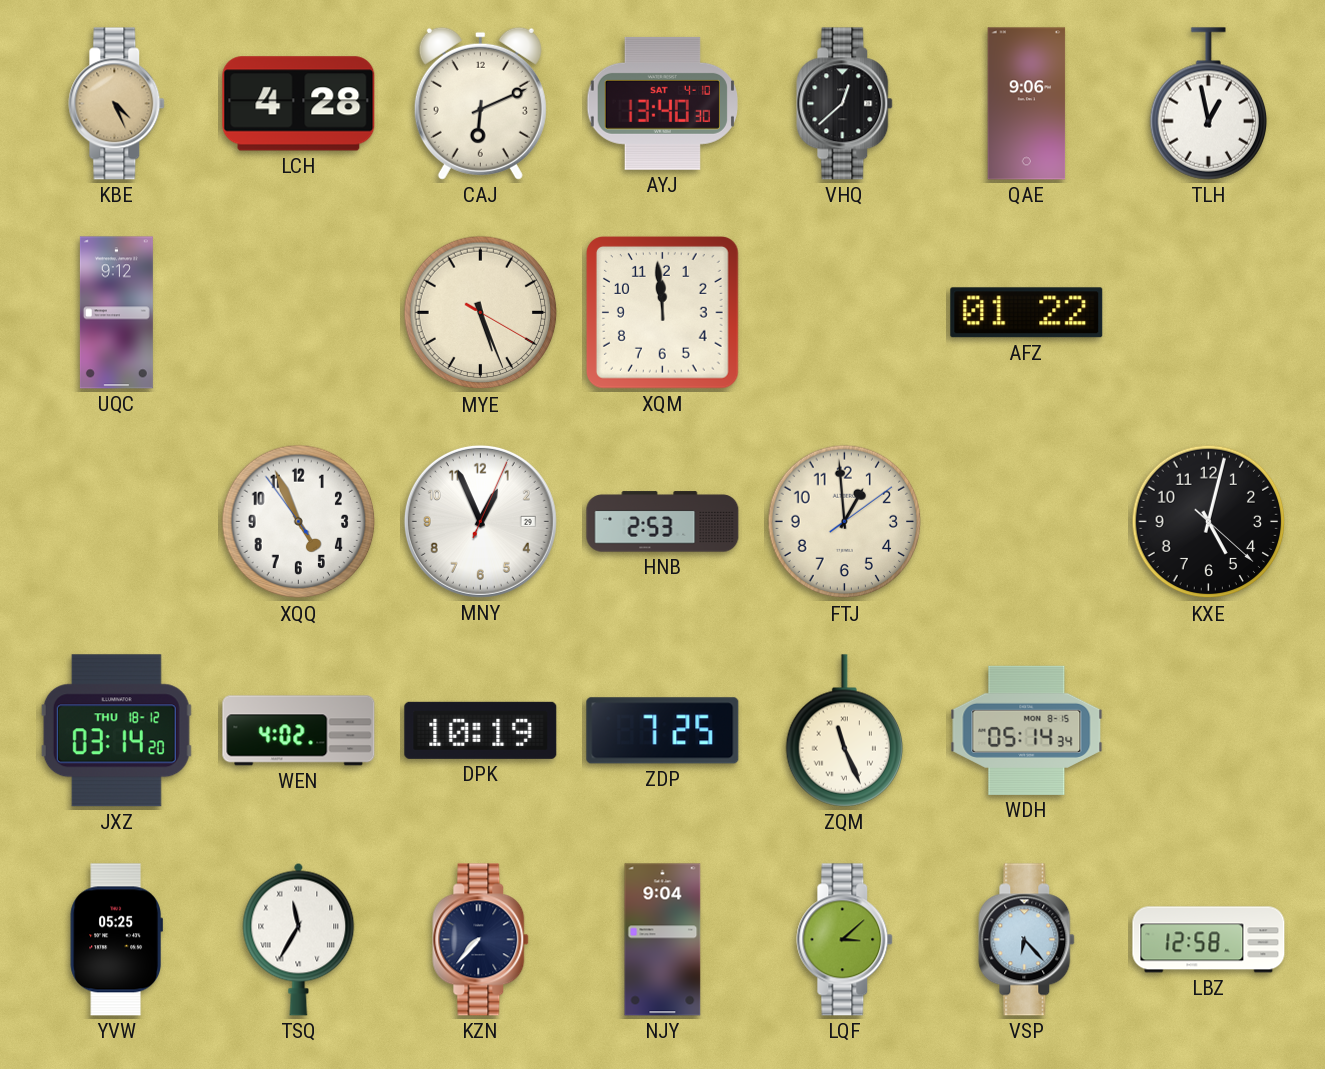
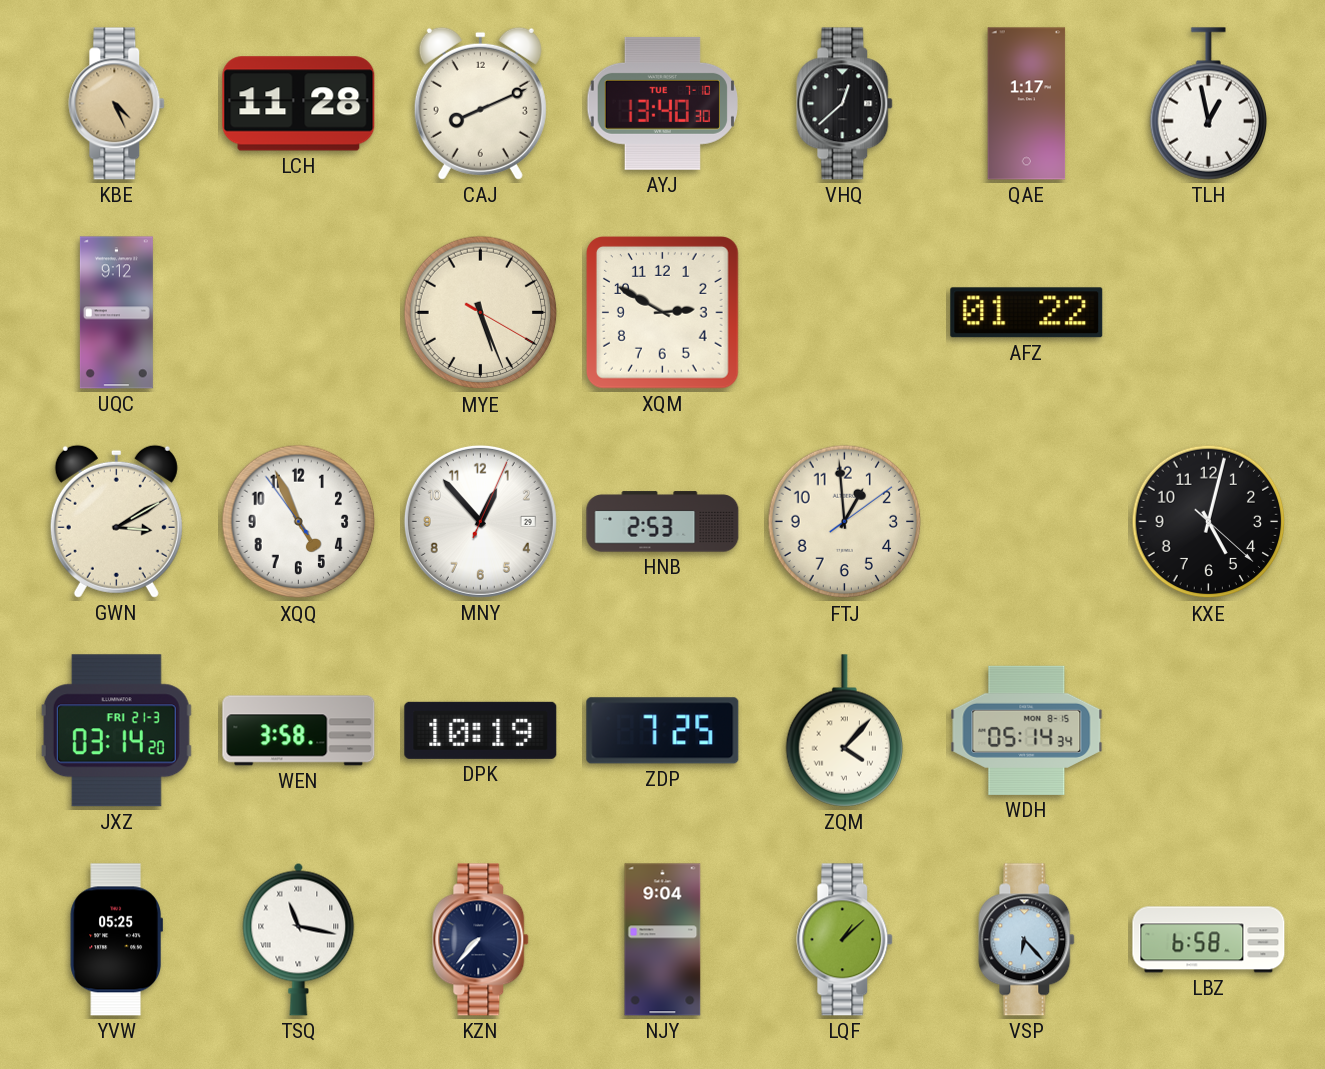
LCH: 4:28 -> 11:28
CAJ: 6:11 -> 8:11
AYJ date: SAT 4-10 -> TUE 7-10
QAE: 9:06 -> 1:17
XQM: 11:59 -> 2:50
GWN: none -> 3:10
MNY: 12:56 -> 12:53
JXZ date: THU 18-12 -> FRI 21-3
WEN: 4:02 -> 3:58
ZQM: 11:26 -> 4:07
TSQ: 11:35 -> 11:17
LQF: 3:08 -> 1:08
LBZ: 12:58 -> 6:58
